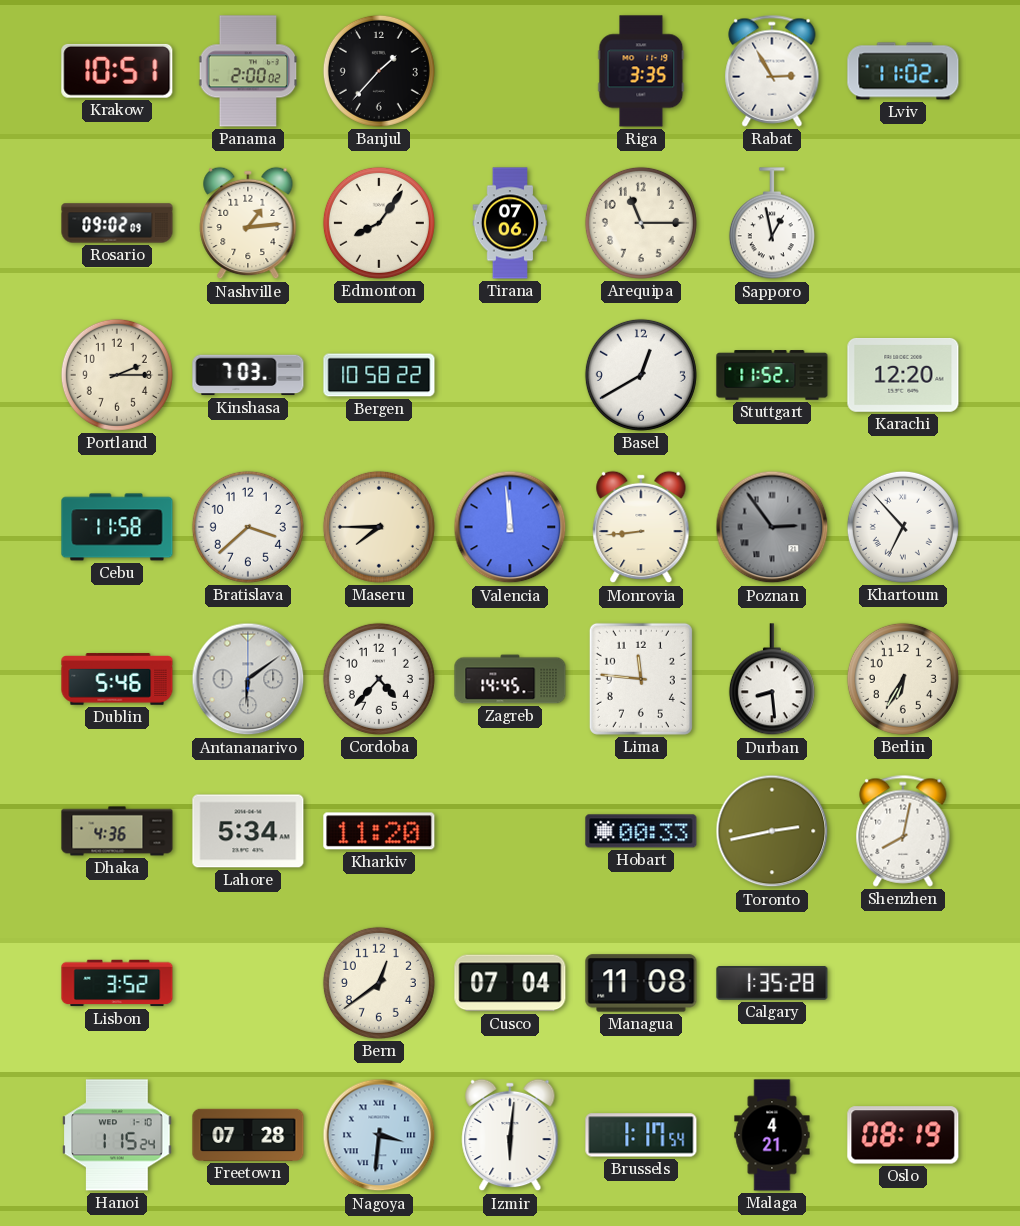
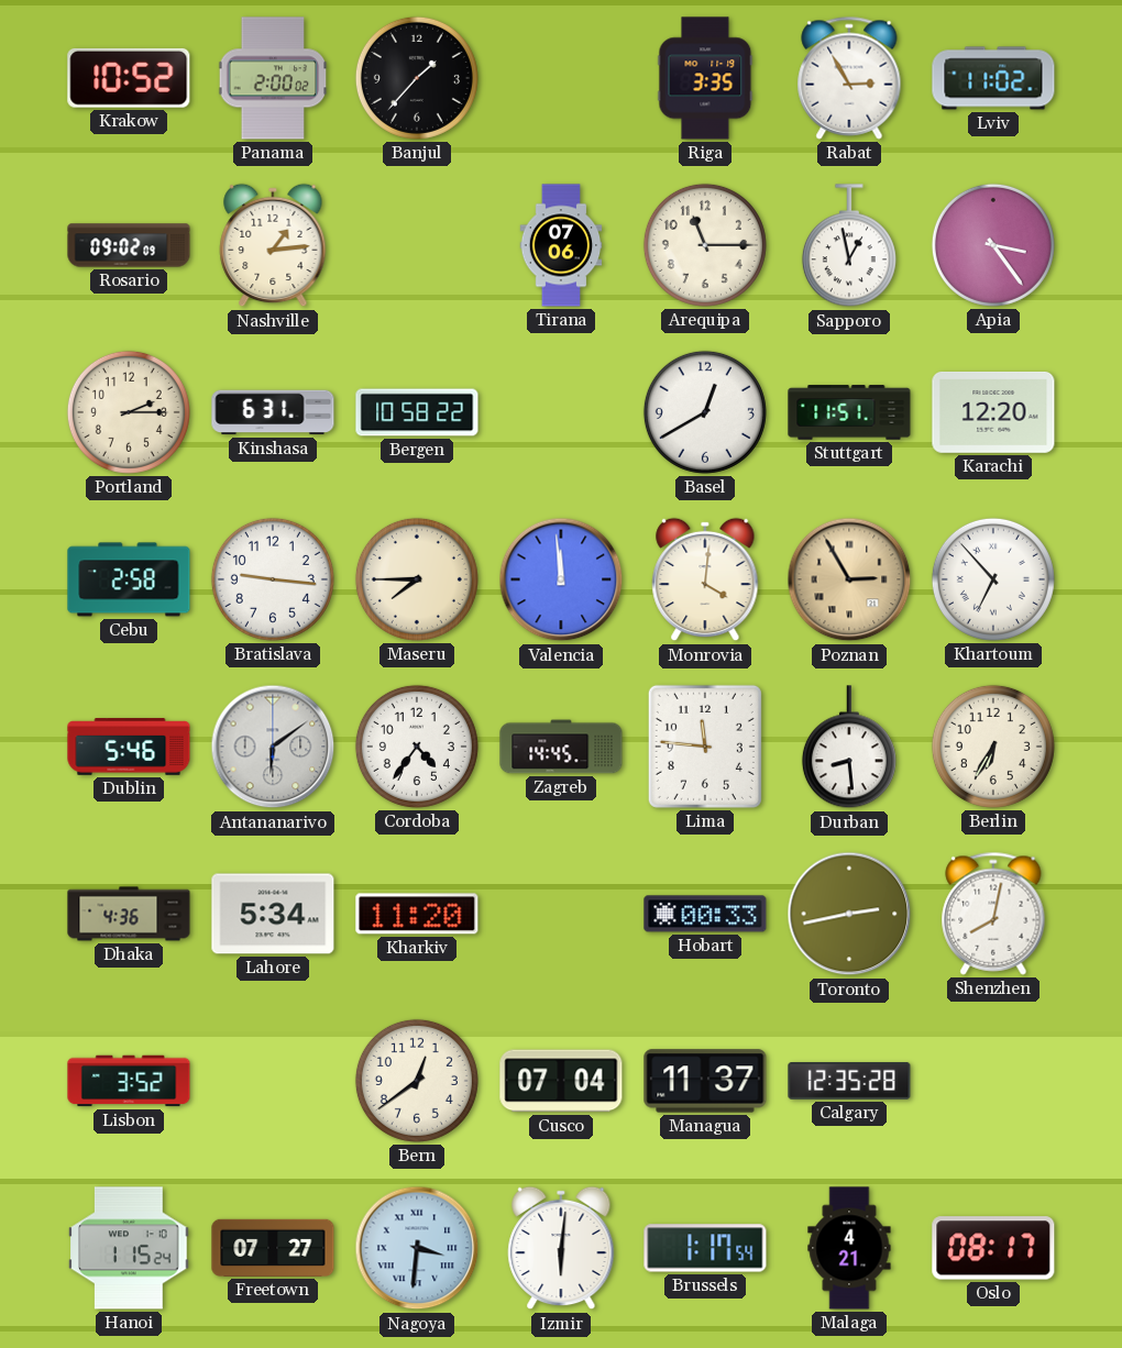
Krakow: 10:51 -> 10:52
Edmonton: 8:06 -> none
Apia: none -> 3:24
Kinshasa: 7:03 -> 6:31
Stuttgart: 11:52 -> 11:51
Cebu: 11:58 -> 2:58
Bratislava: 3:38 -> 9:16
Monrovia: 8:44 -> 4:01
Poznan: 2:54 -> 2:55
Poznan dial: grey -> champagne
Cordoba: 4:37 -> 4:36
Managua: 11:08 -> 11:37
Calgary: 1:35 -> 12:35
Freetown: 07:28 -> 07:27
Oslo: 08:19 -> 08:17
